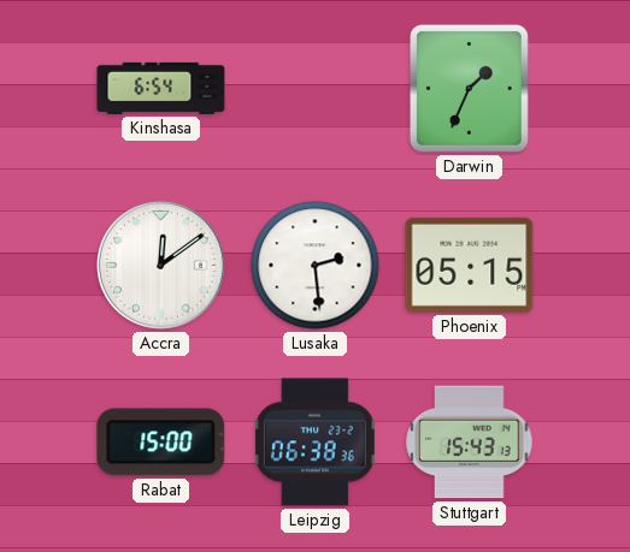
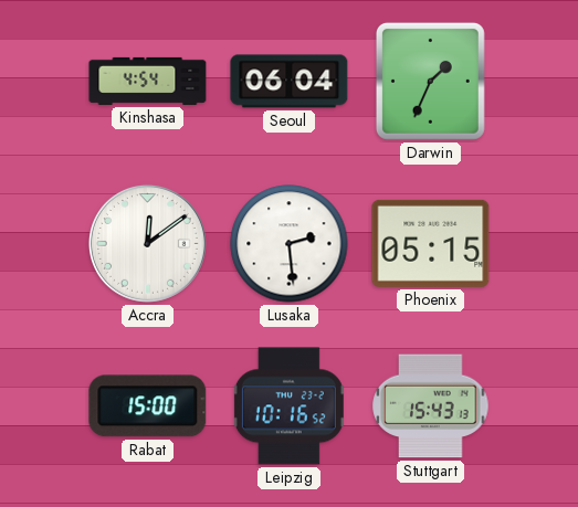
Kinshasa: 6:54 -> 4:54
Seoul: none -> 06:04
Leipzig: 06:38 -> 10:16
